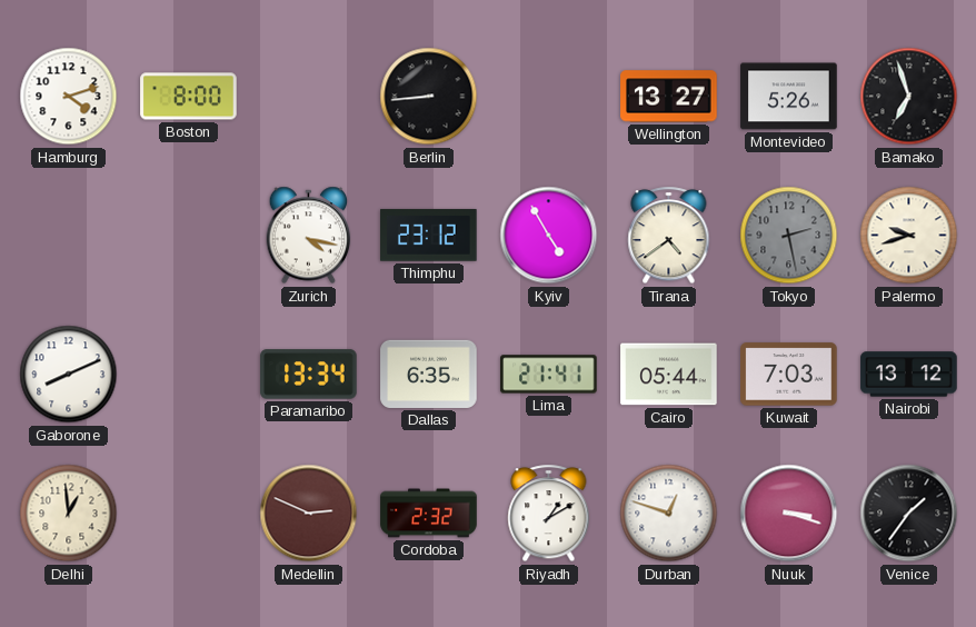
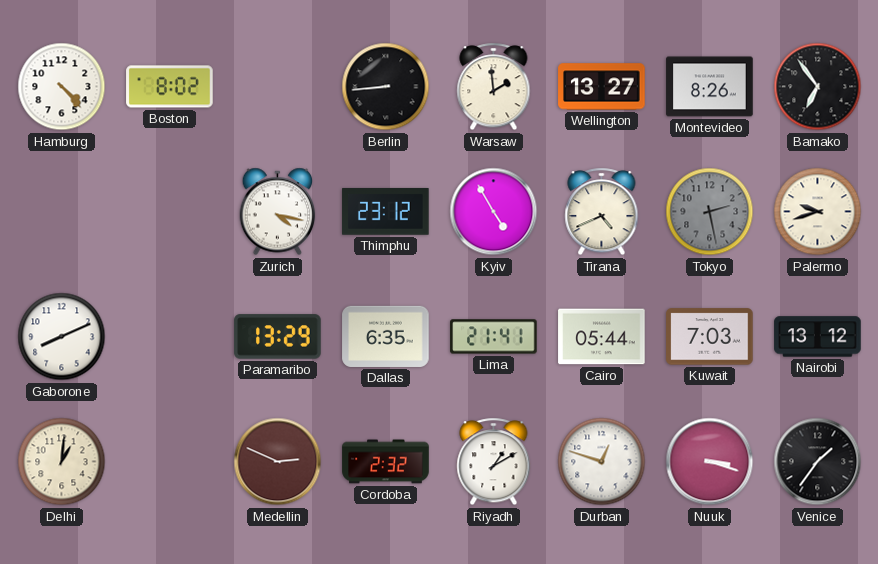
Hamburg: 4:12 -> 4:23
Boston: 8:00 -> 8:02
Warsaw: none -> 1:59
Montevideo: 5:26 -> 8:26
Bamako: 6:57 -> 6:54
Tirana: 4:39 -> 4:41
Paramaribo: 13:34 -> 13:29
Delhi: 12:59 -> 1:01
